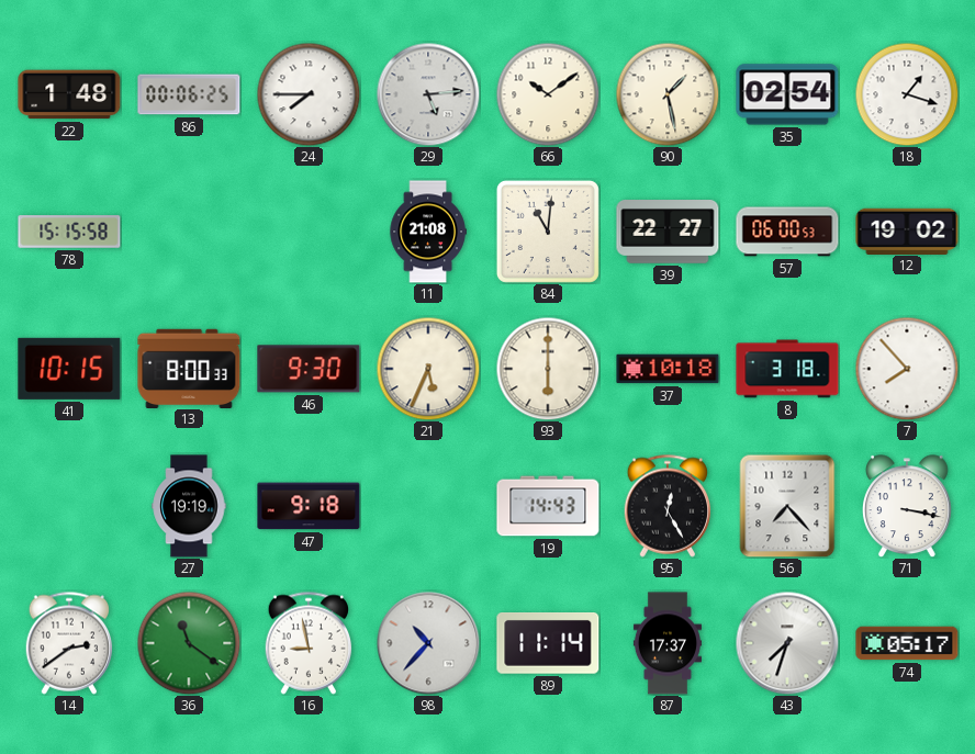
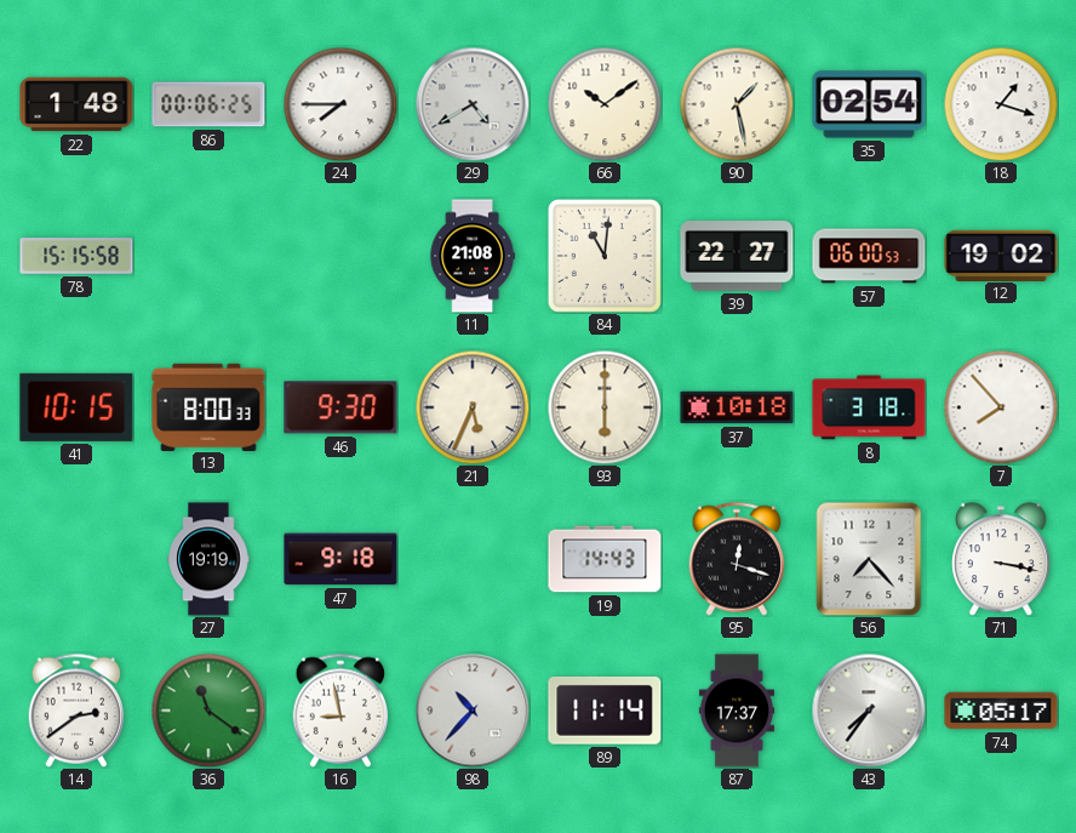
29: 5:14 -> 4:40
95: 12:25 -> 12:18
43: 7:33 -> 7:36
